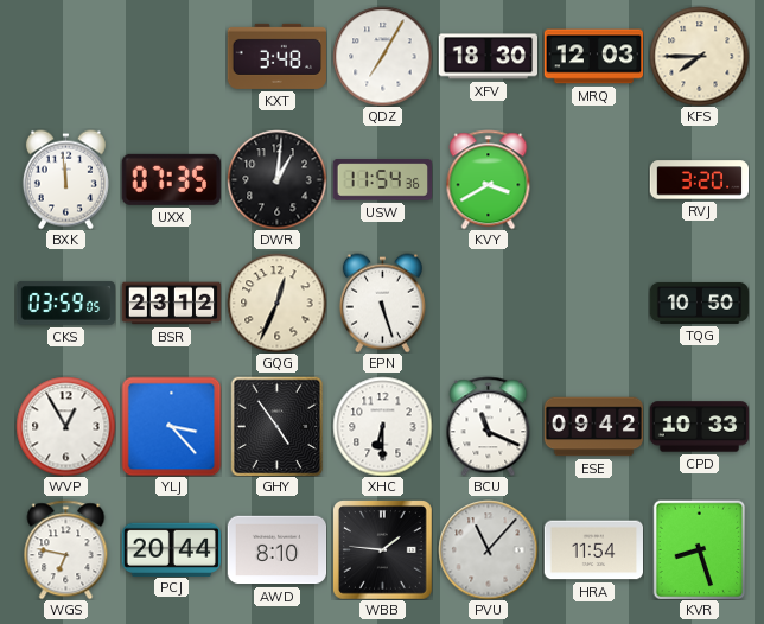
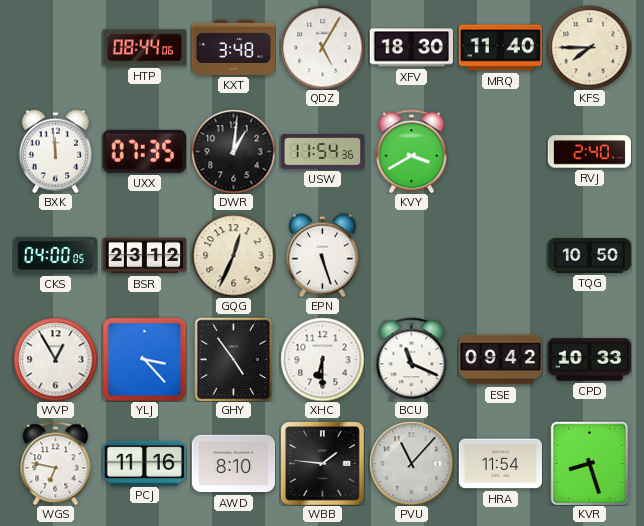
HTP: none -> 08:44
QDZ: 7:05 -> 5:05
MRQ: 12:03 -> 11:40
RVJ: 3:20 -> 2:40
CKS: 03:59 -> 04:00
PCJ: 20:44 -> 11:16
